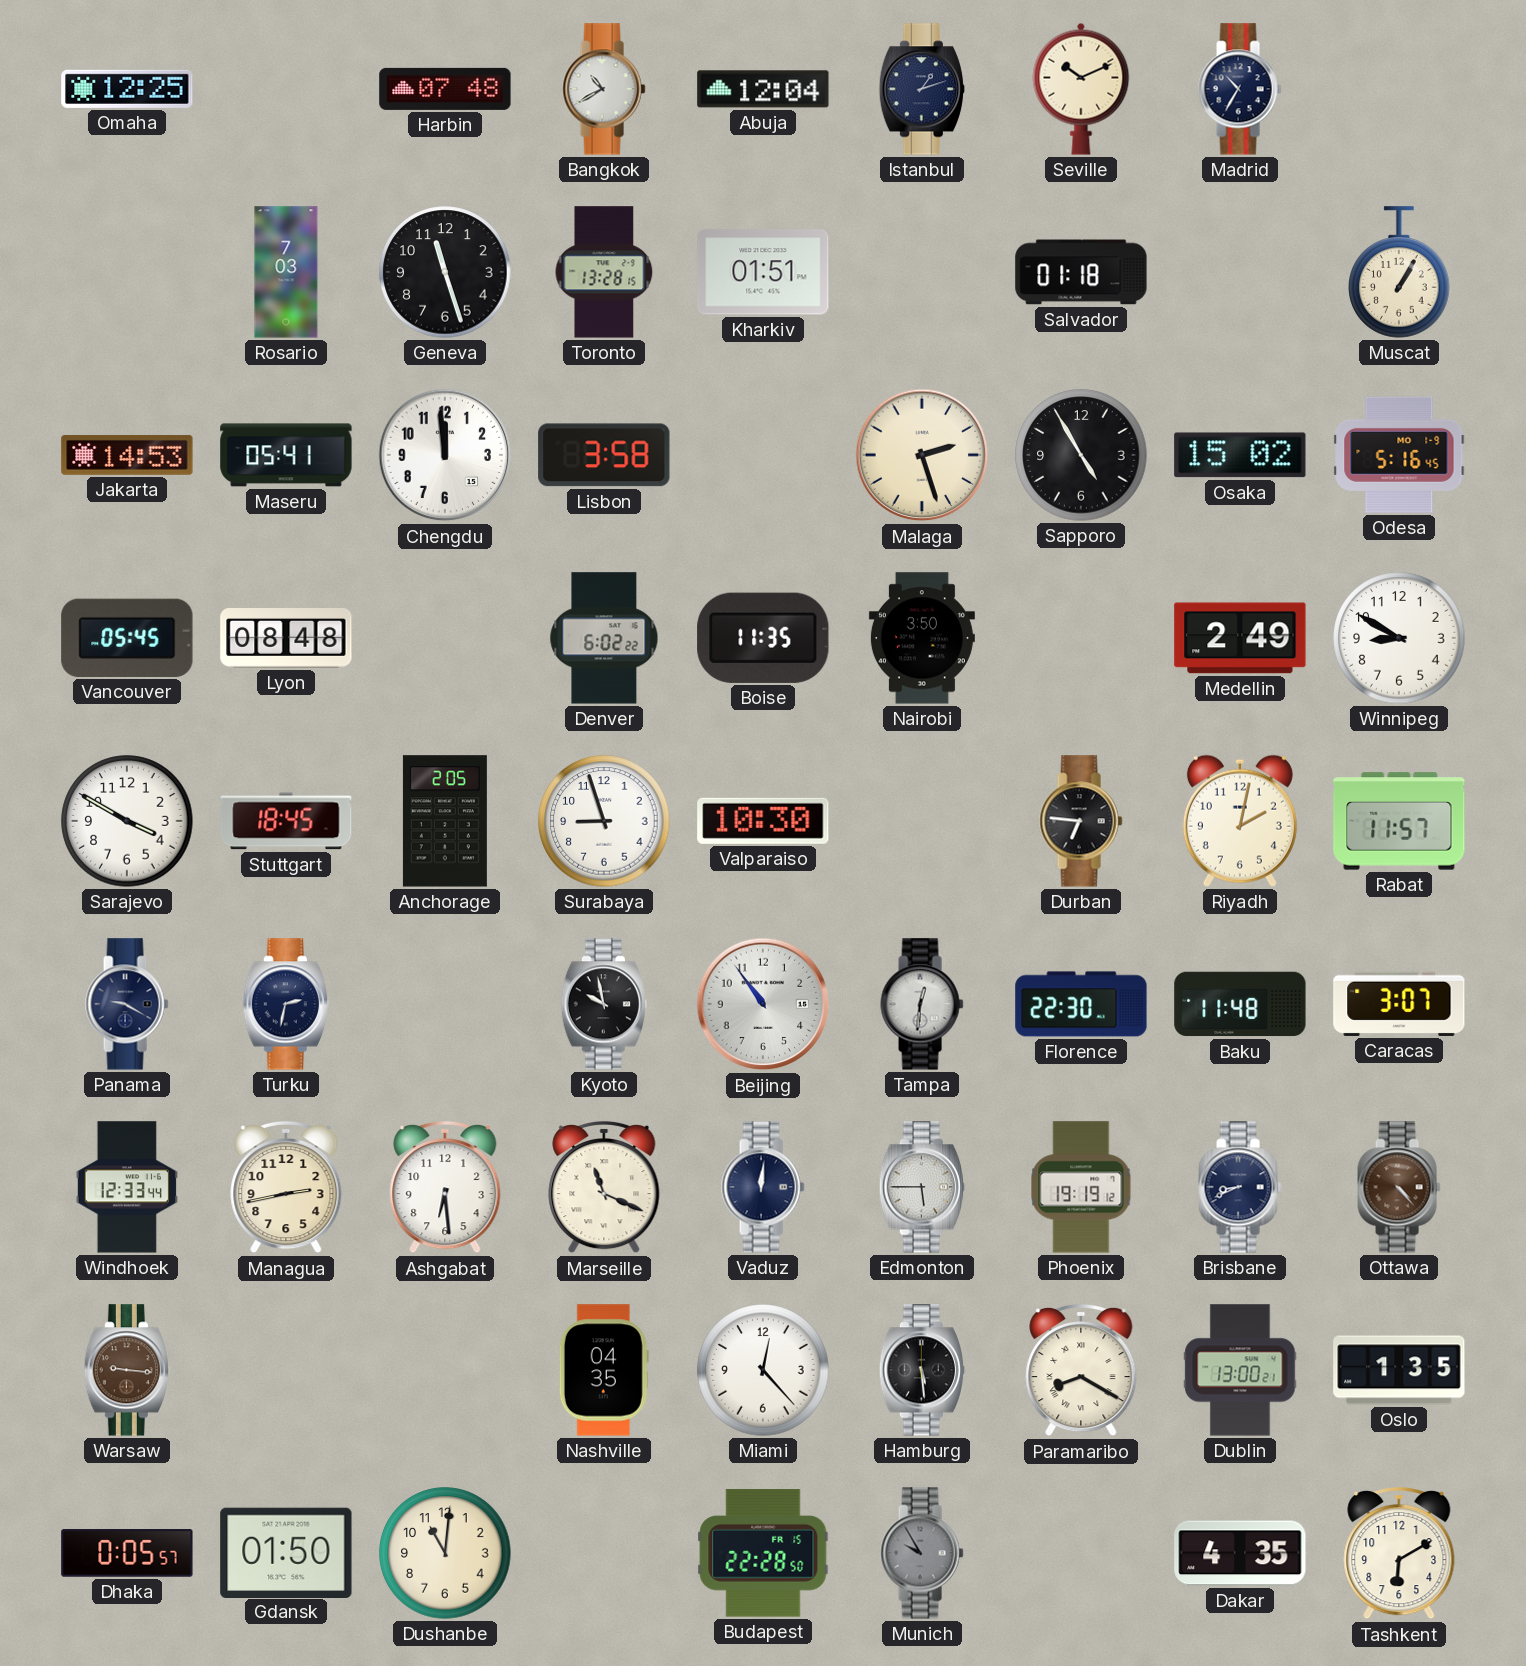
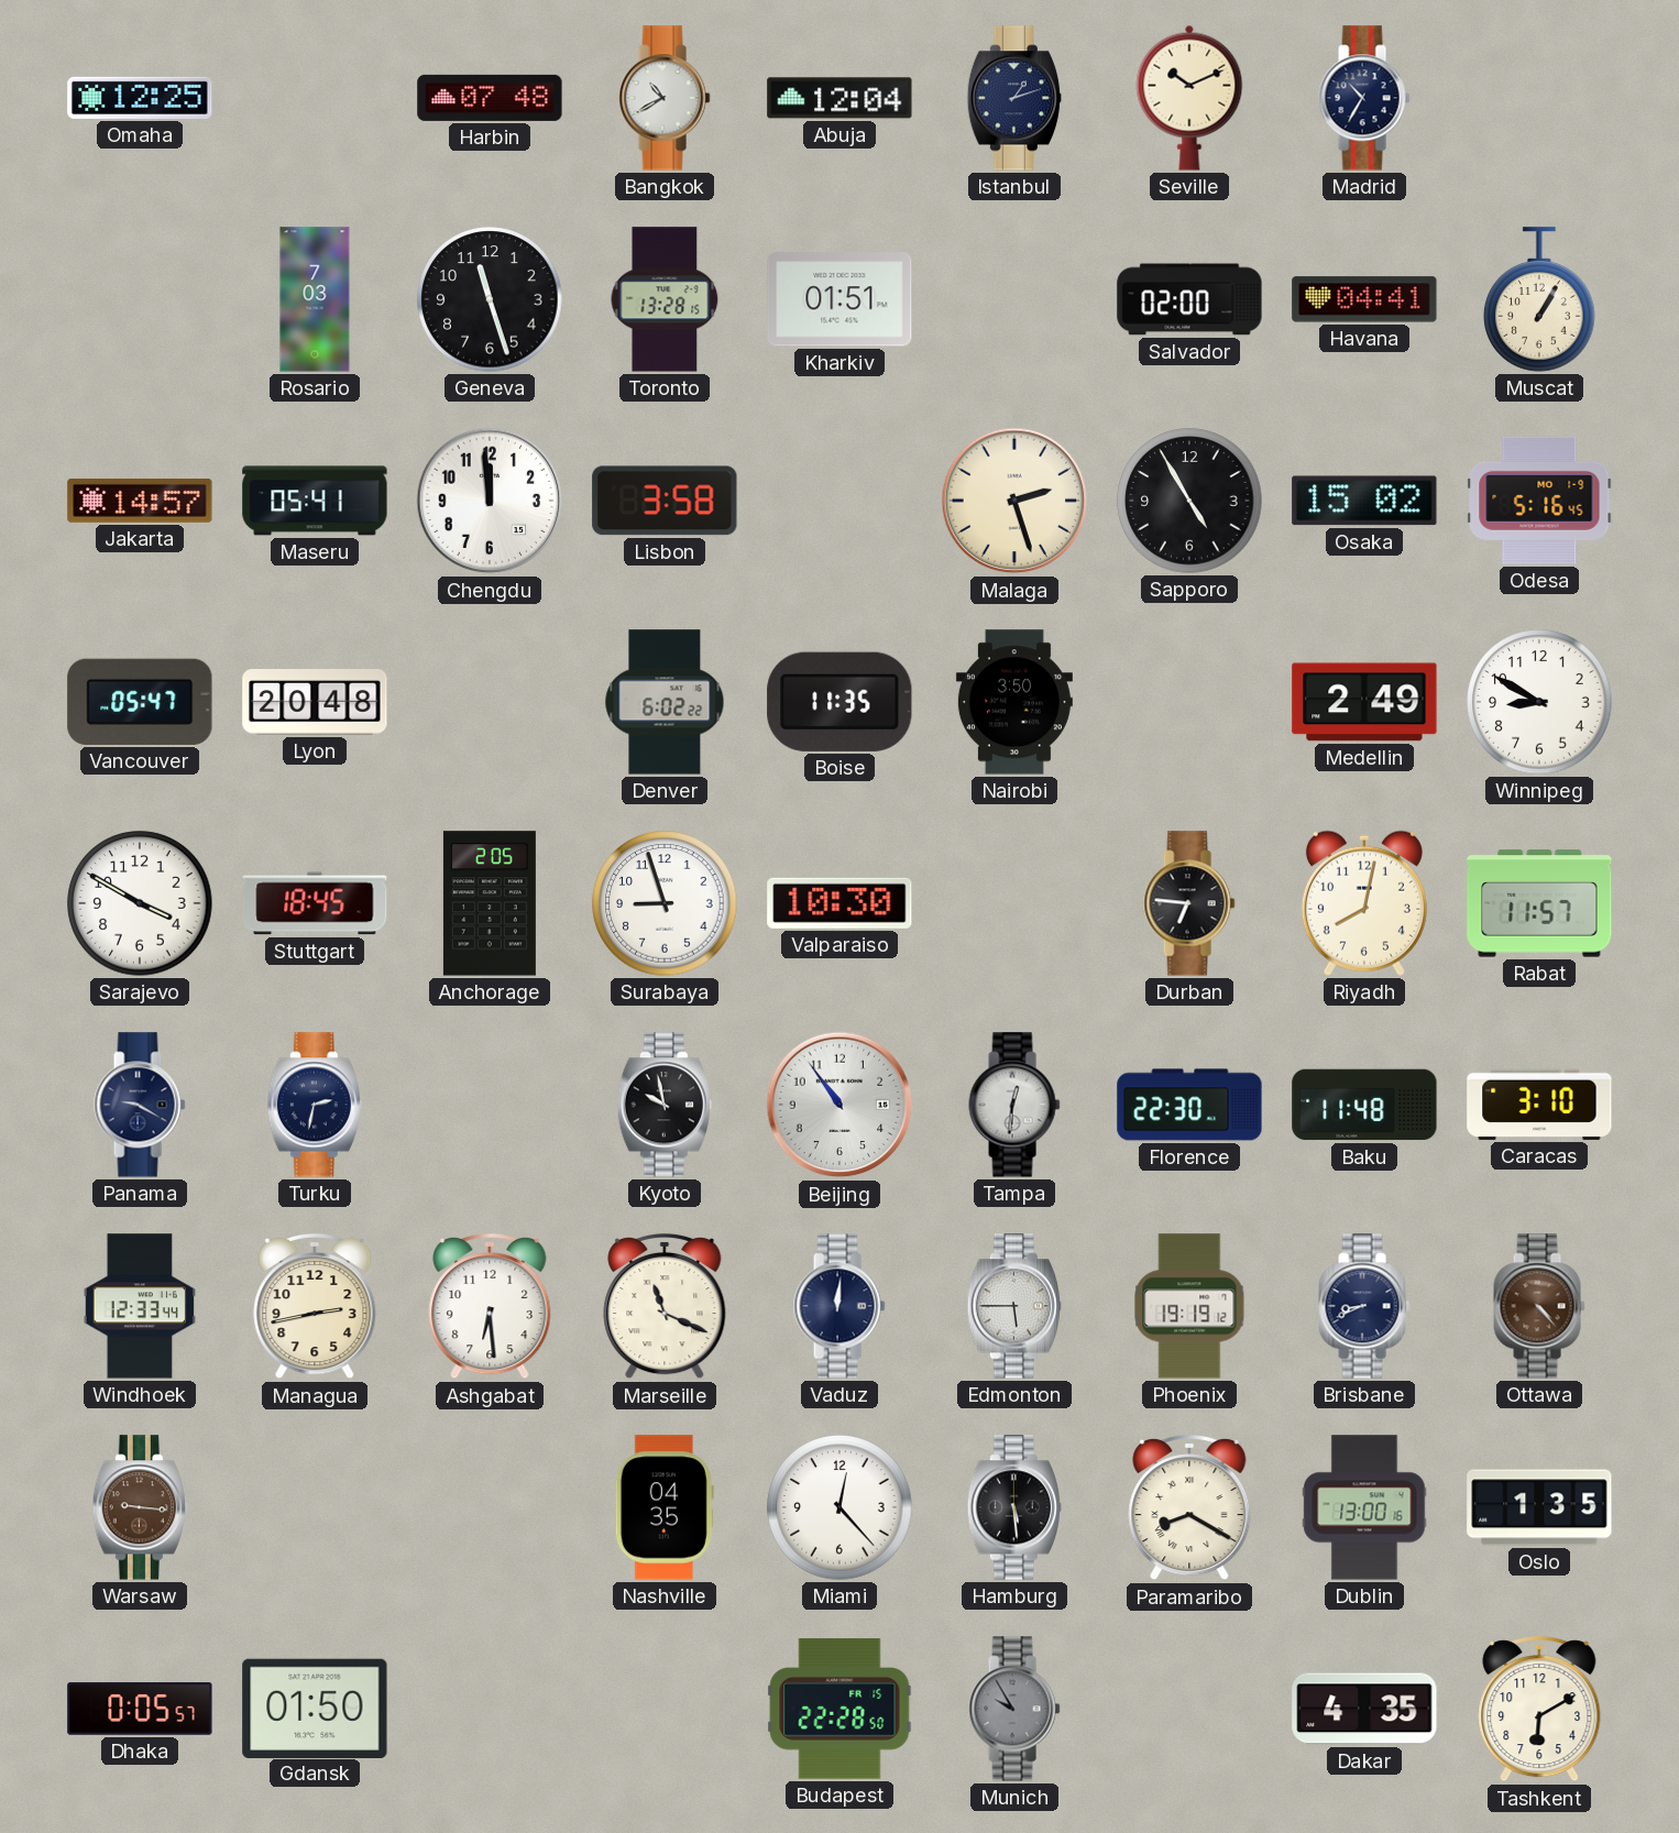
Salvador: 01:18 -> 02:00
Havana: none -> 04:41
Jakarta: 14:53 -> 14:57
Vancouver: 05:45 -> 05:47
Lyon: 08:48 -> 20:48
Riyadh: 2:02 -> 8:02
Caracas: 3:07 -> 3:10
Dublin: 13:00:21 -> 13:00:16
Dushanbe: 11:01 -> none
